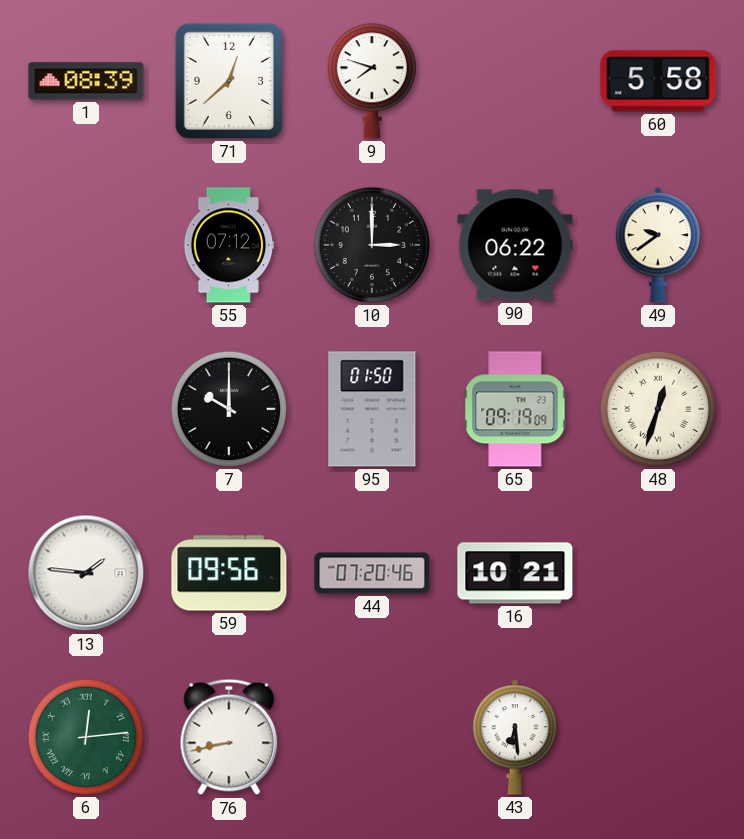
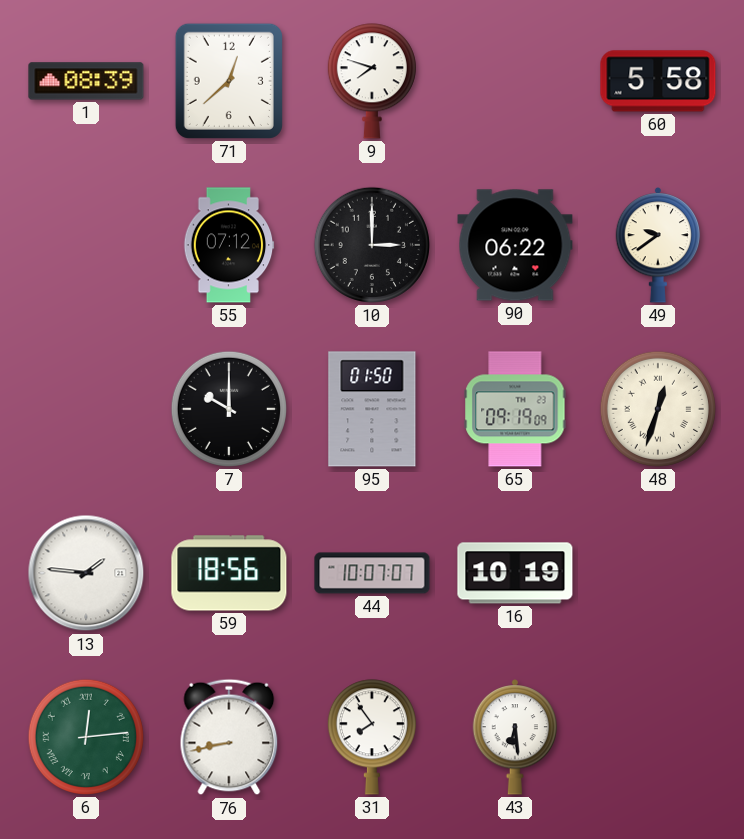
59: 09:56 -> 18:56
44: 07:20 -> 10:07
16: 10:21 -> 10:19
31: none -> 7:54
